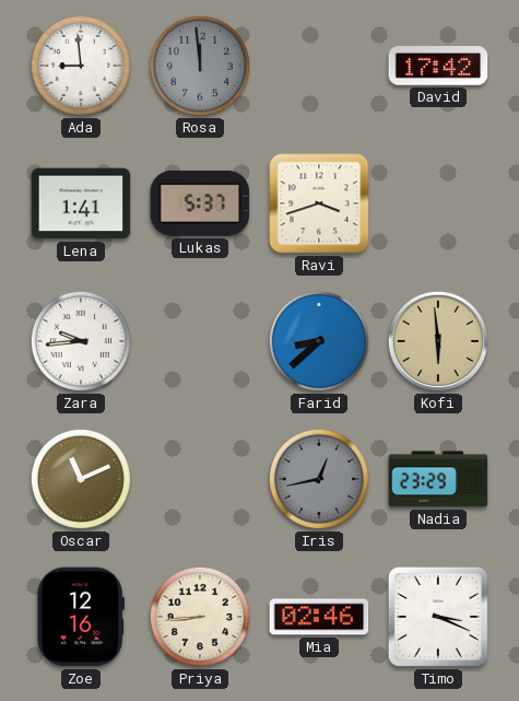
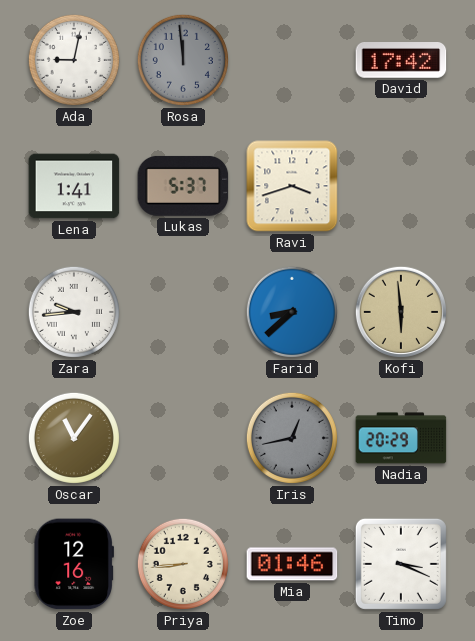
Ada: 8:59 -> 9:02
Oscar: 11:11 -> 11:06
Nadia: 23:29 -> 20:29
Mia: 02:46 -> 01:46
